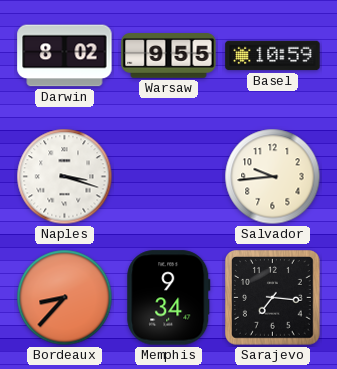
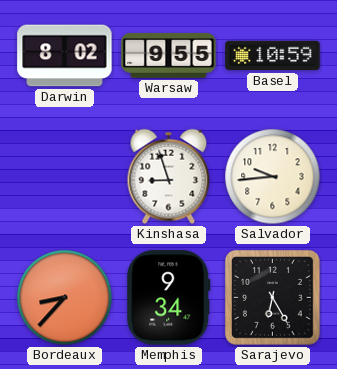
Naples: 3:18 -> none
Kinshasa: none -> 8:57
Sarajevo: 7:16 -> 6:25
